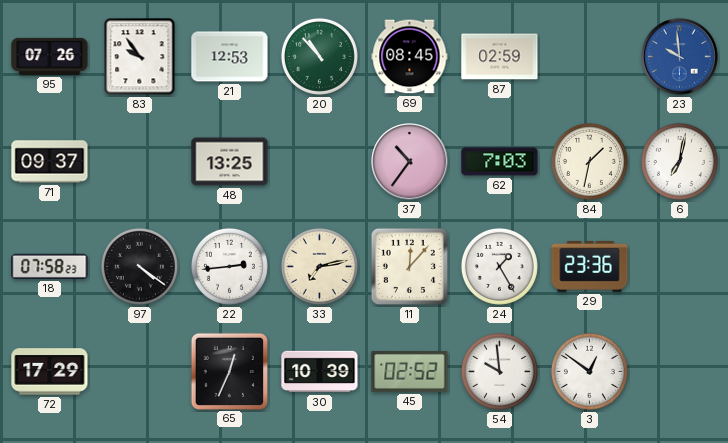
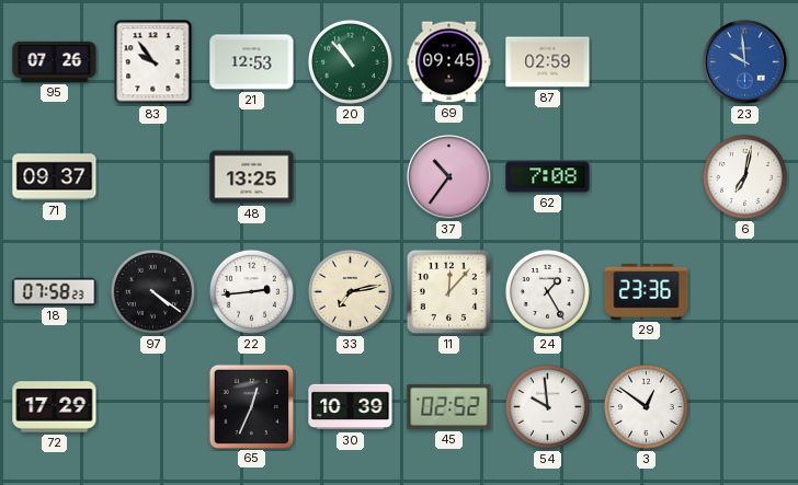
69: 08:45 -> 09:45
62: 7:03 -> 7:08
84: 1:32 -> none
